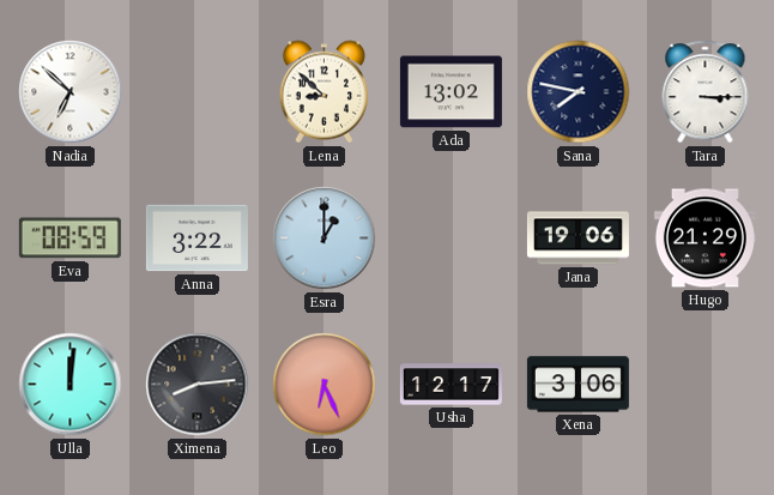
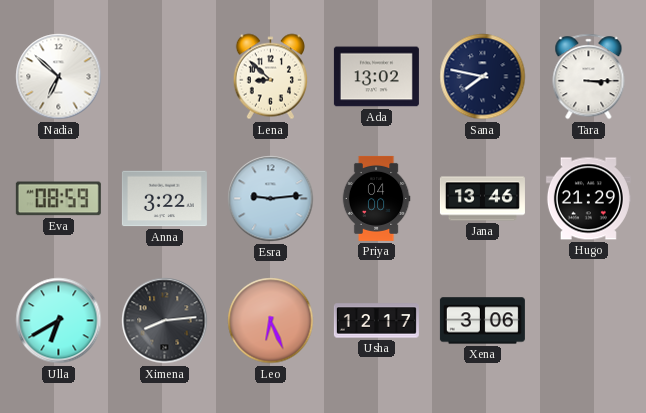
Esra: 1:00 -> 9:14
Priya: none -> 04:00
Jana: 19:06 -> 13:46
Ulla: 12:01 -> 6:40
